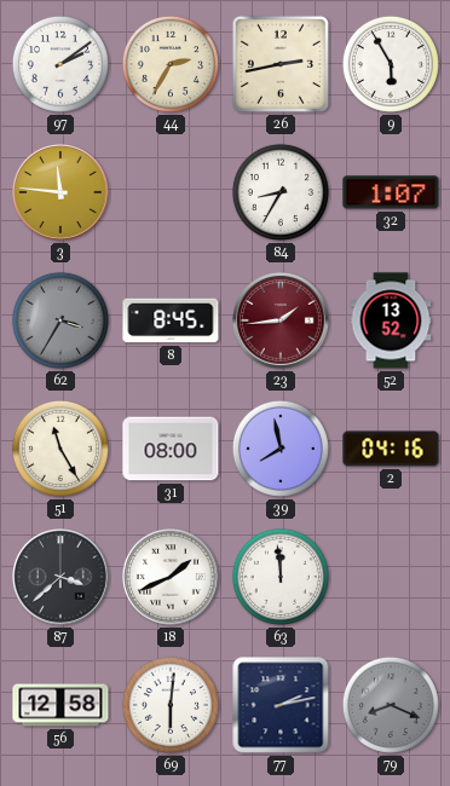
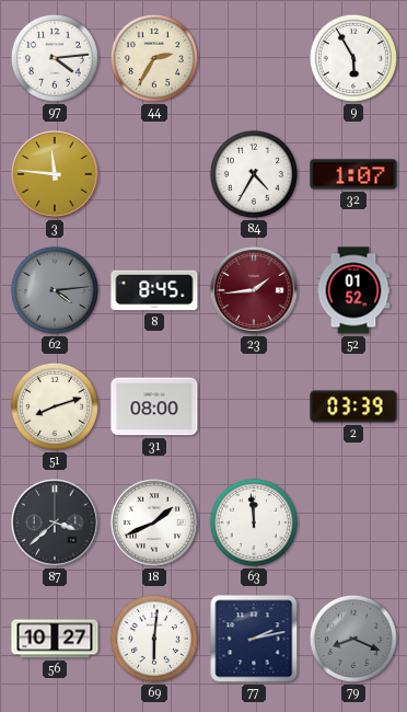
97: 2:09 -> 4:14
26: 2:43 -> none
84: 8:35 -> 4:35
62: 3:35 -> 4:14
52: 13:52 -> 01:52
51: 11:25 -> 8:12
39: 7:58 -> none
2: 04:16 -> 03:39
56: 12:58 -> 10:27
